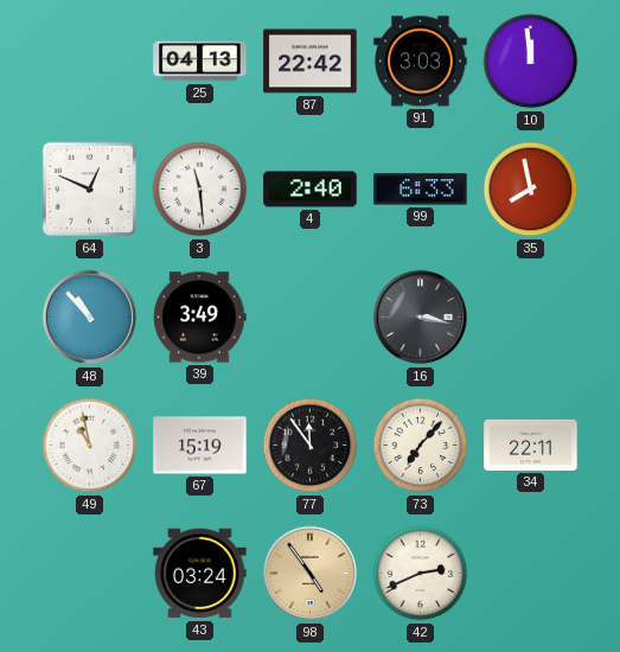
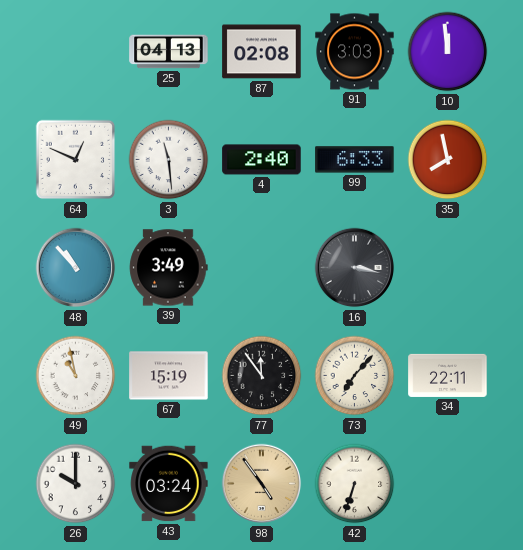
87: 22:42 -> 02:08
26: none -> 10:00
42: 2:41 -> 6:33
